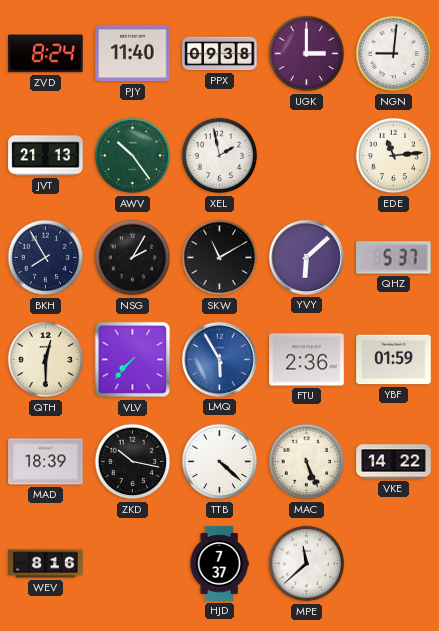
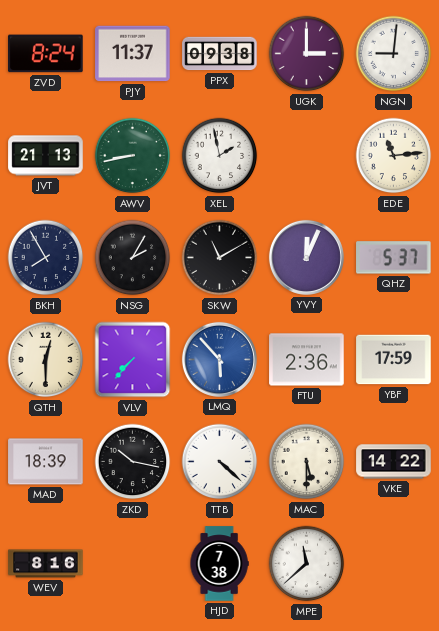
PJY: 11:40 -> 11:37
AWV: 10:24 -> 8:43
YVY: 6:08 -> 12:04
LMQ: 5:55 -> 5:53
YBF: 01:59 -> 17:59
MAC: 5:26 -> 5:30
HJD: 7:37 -> 7:38
